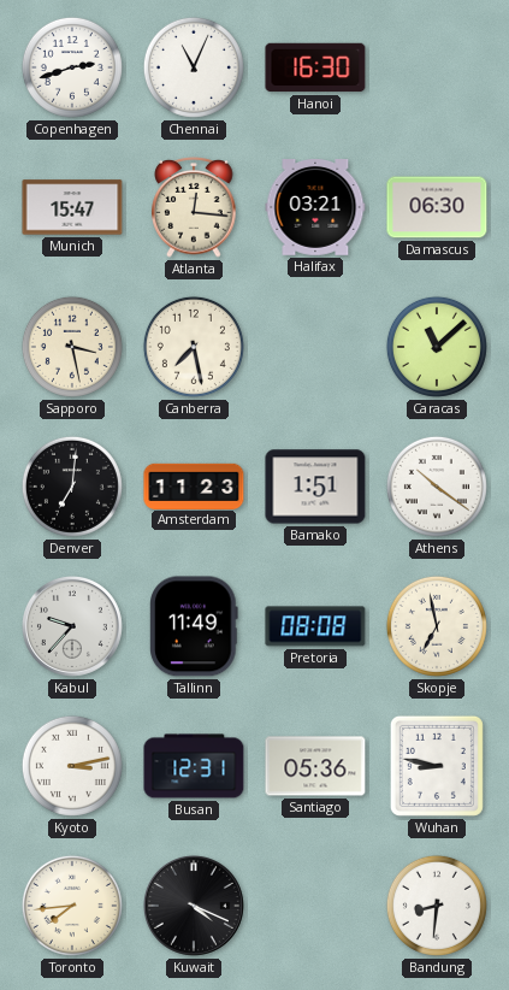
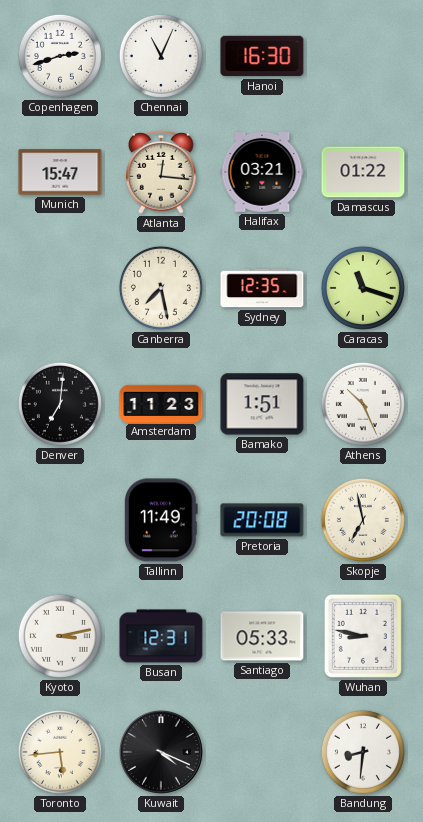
Damascus: 06:30 -> 01:22
Sapporo: 3:28 -> none
Sydney: none -> 12:35
Caracas: 11:08 -> 11:18
Athens: 10:21 -> 10:26
Kabul: 9:37 -> none
Pretoria: 08:08 -> 20:08
Santiago: 05:36 -> 05:33
Toronto: 7:44 -> 5:44
